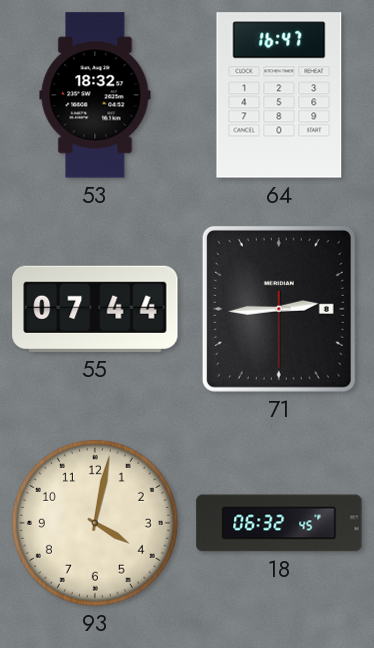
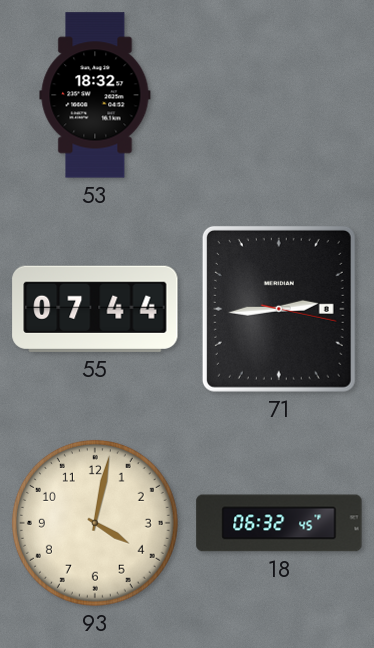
64: 16:47 -> none
71: 2:44:30 -> 2:44:17
